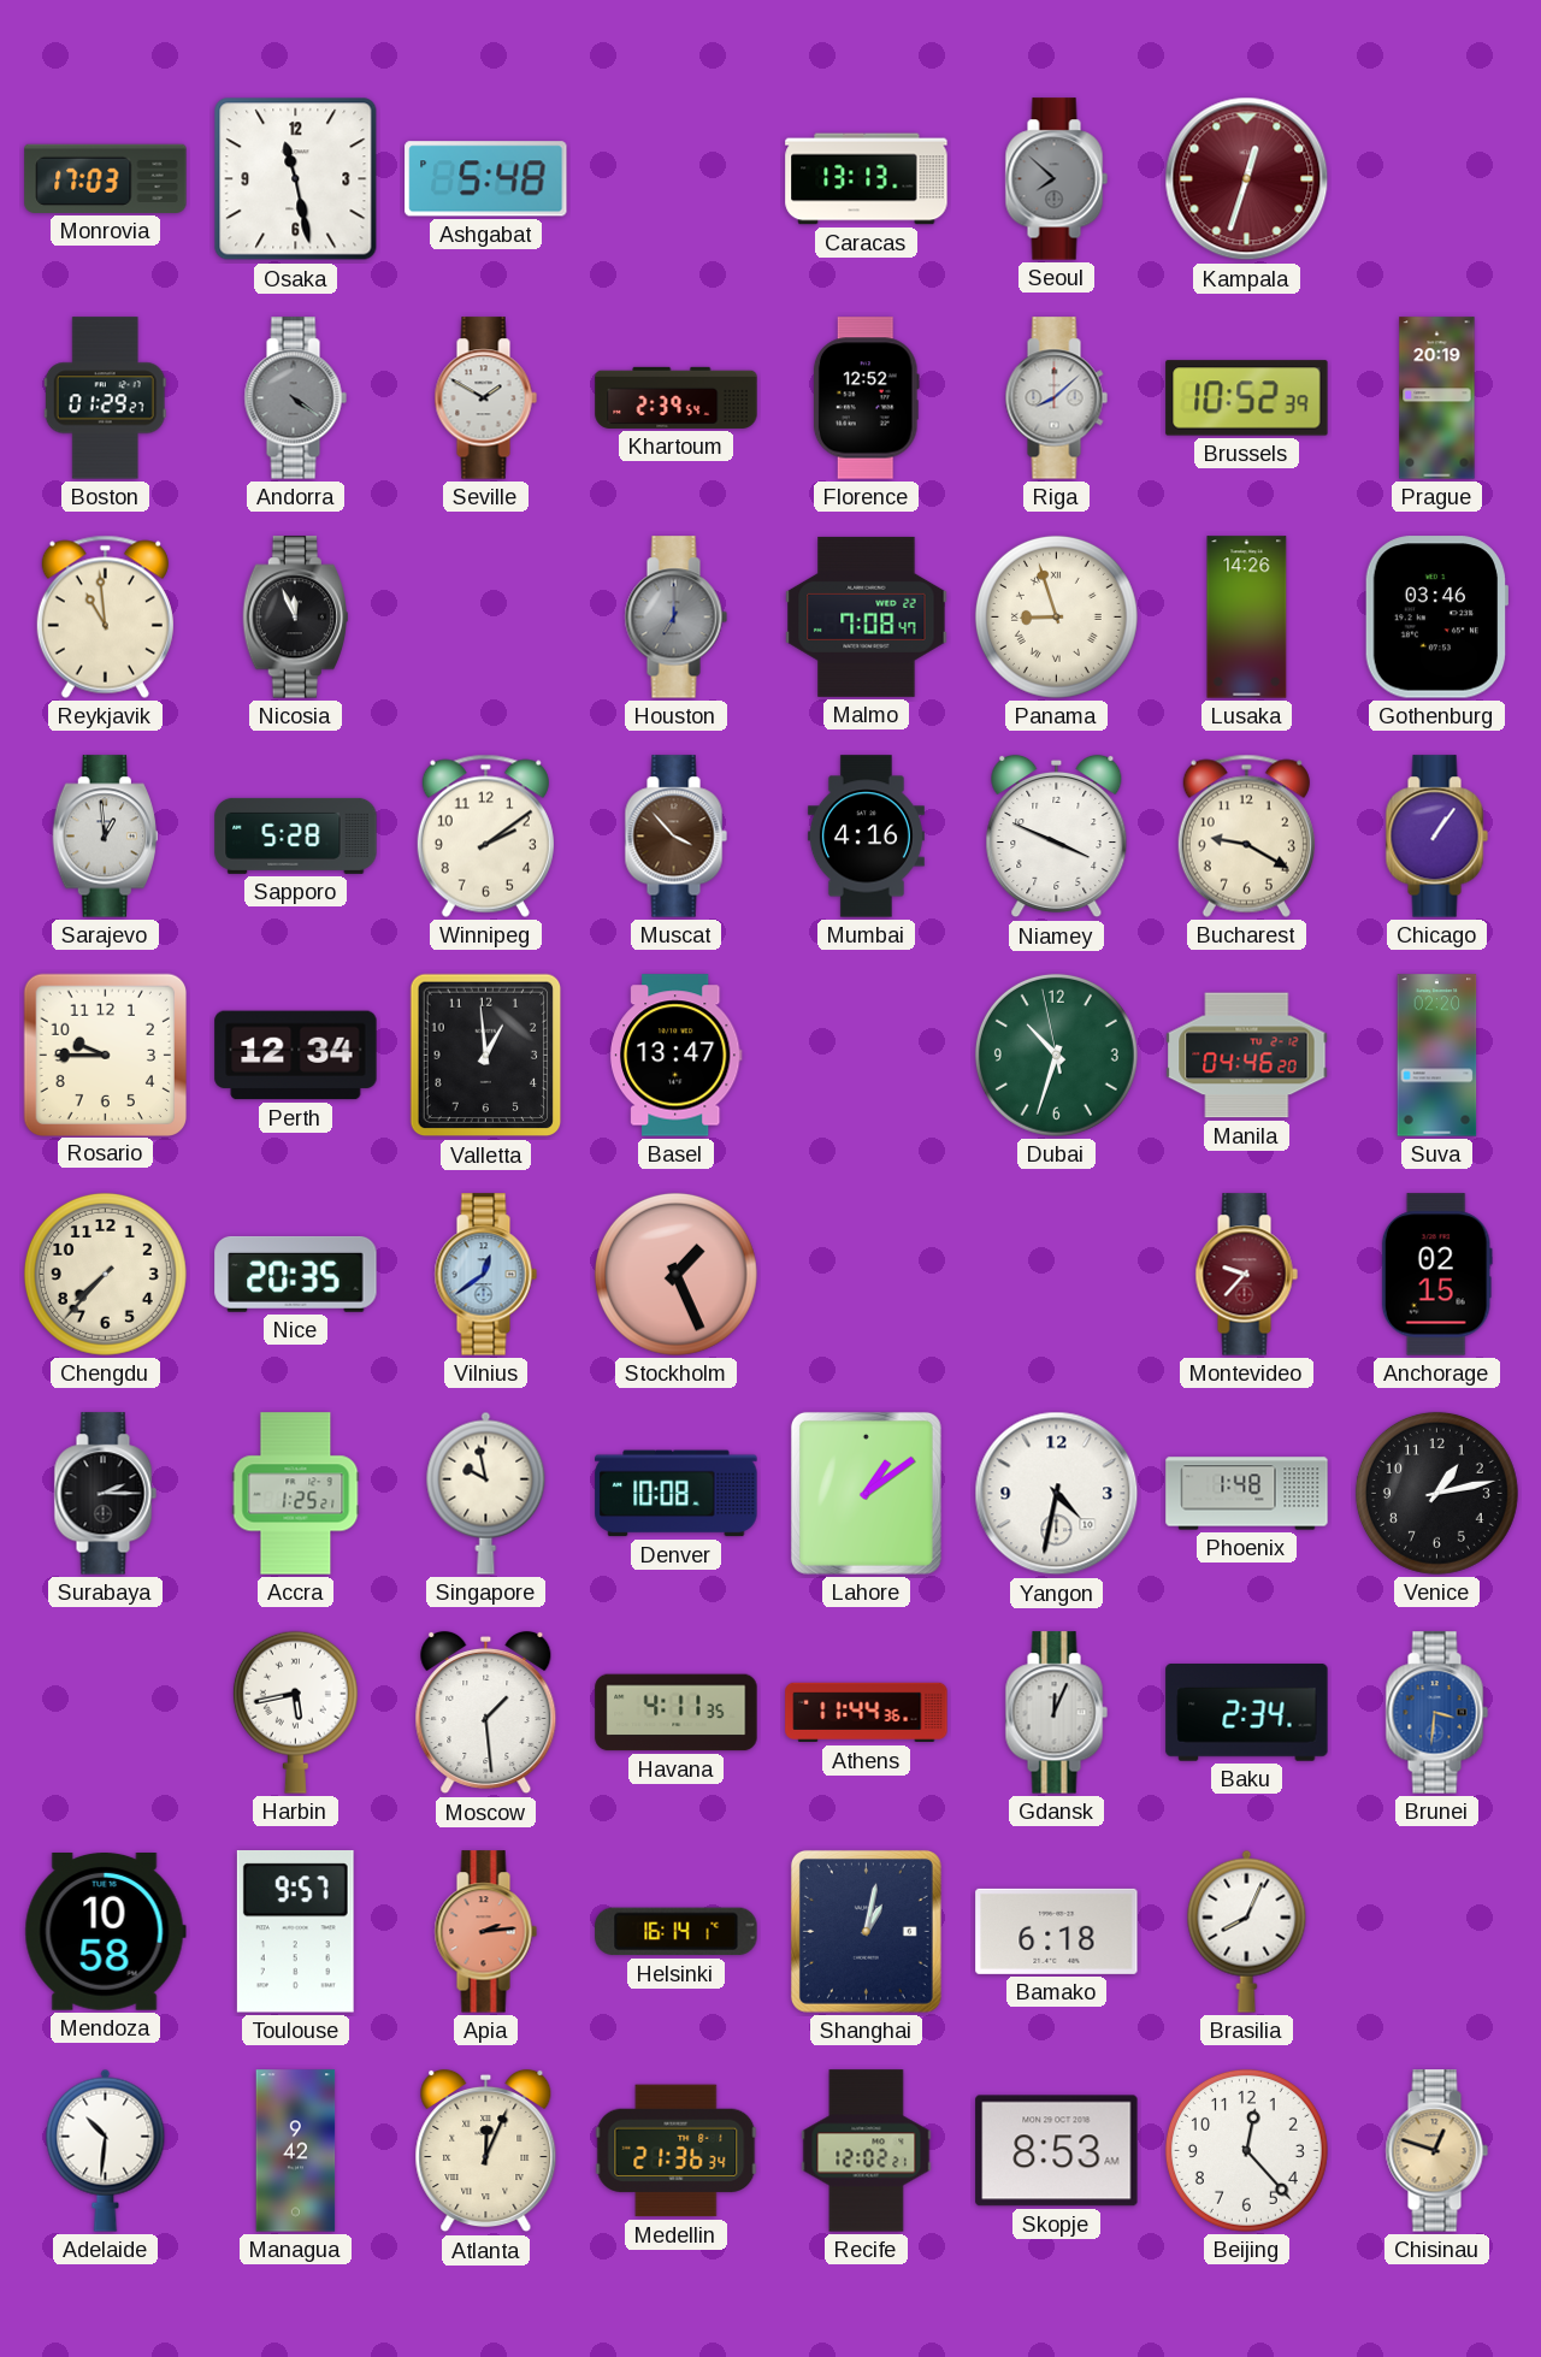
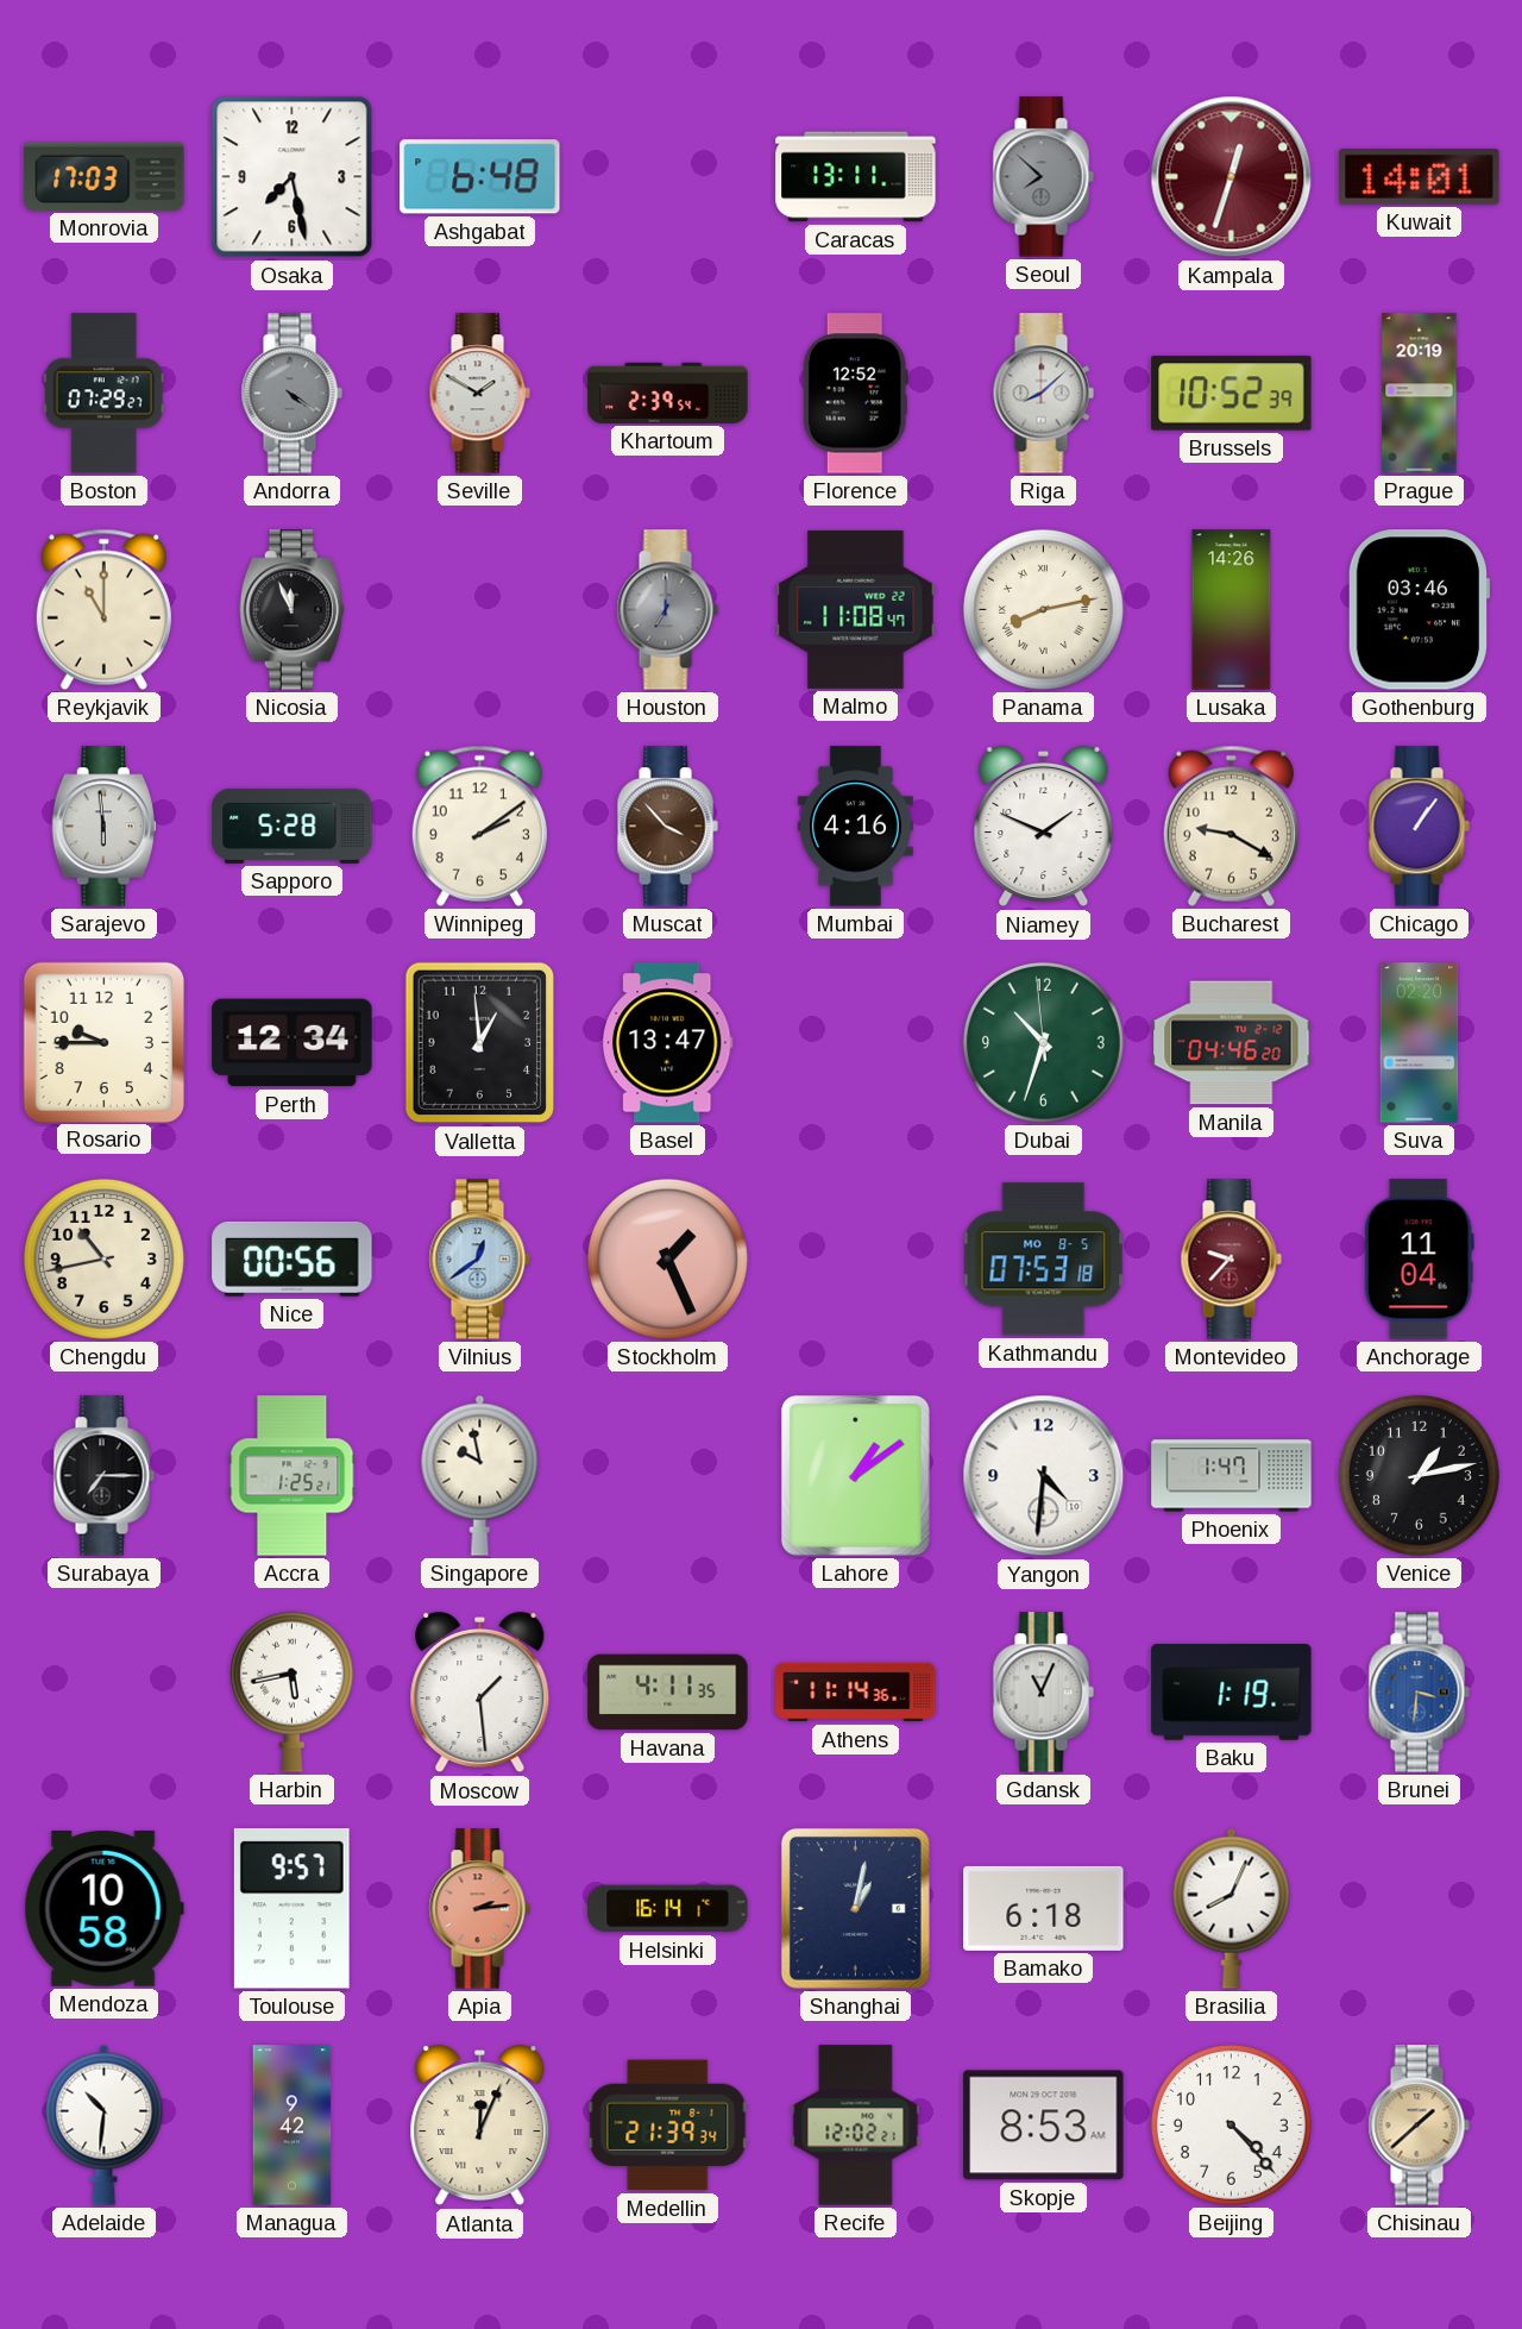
Osaka: 11:28 -> 7:28
Ashgabat: 5:48 -> 6:48
Caracas: 13:13 -> 13:11
Kuwait: none -> 14:01
Boston: 01:29 -> 07:29
Reykjavik: 10:59 -> 11:00
Malmo: 7:08 -> 11:08
Panama: 8:57 -> 8:13
Sarajevo: 12:59 -> 5:59
Niamey: 3:49 -> 1:49
Dubai: 10:32:58 -> 10:32:59
Chengdu: 7:37 -> 10:43
Nice: 20:35 -> 00:56
Kathmandu: none -> 07:53
Anchorage: 02:15 -> 11:04
Surabaya: 2:15 -> 7:15
Denver: 10:08 -> none
Yangon: 4:32 -> 4:31
Phoenix: 1:48 -> 1:47
Athens: 11:44 -> 11:14
Gdansk: 12:04 -> 11:04
Baku: 2:34 -> 1:19
Medellin: 21:36 -> 21:39
Beijing: 12:23 -> 4:23
Chisinau: 12:48 -> 1:38
